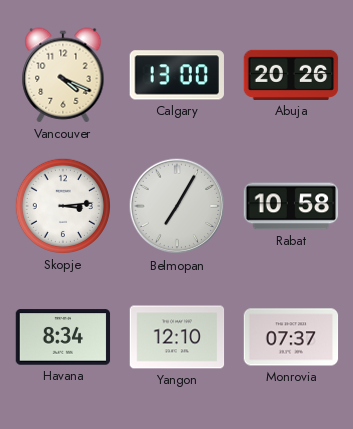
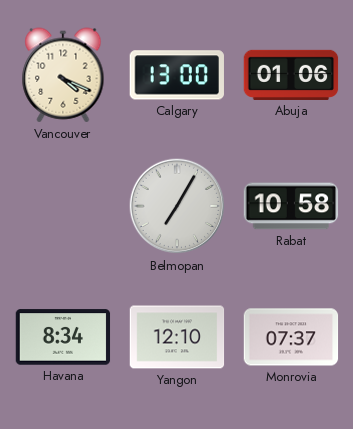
Abuja: 20:26 -> 01:06
Skopje: 3:14 -> none
